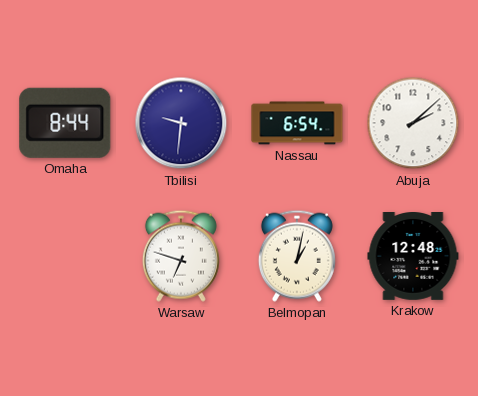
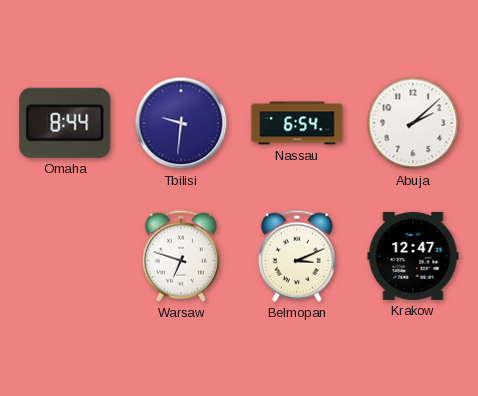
Belmopan: 1:02 -> 3:11
Krakow: 12:48 -> 12:47
